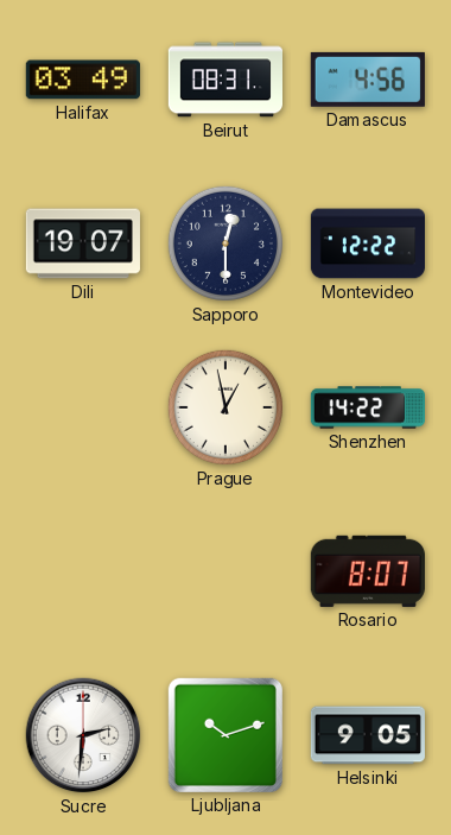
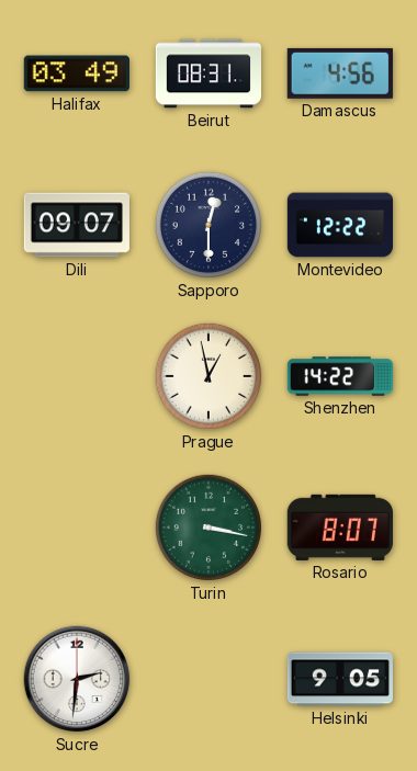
Dili: 19:07 -> 09:07
Turin: none -> 3:17
Ljubljana: 10:12 -> none
